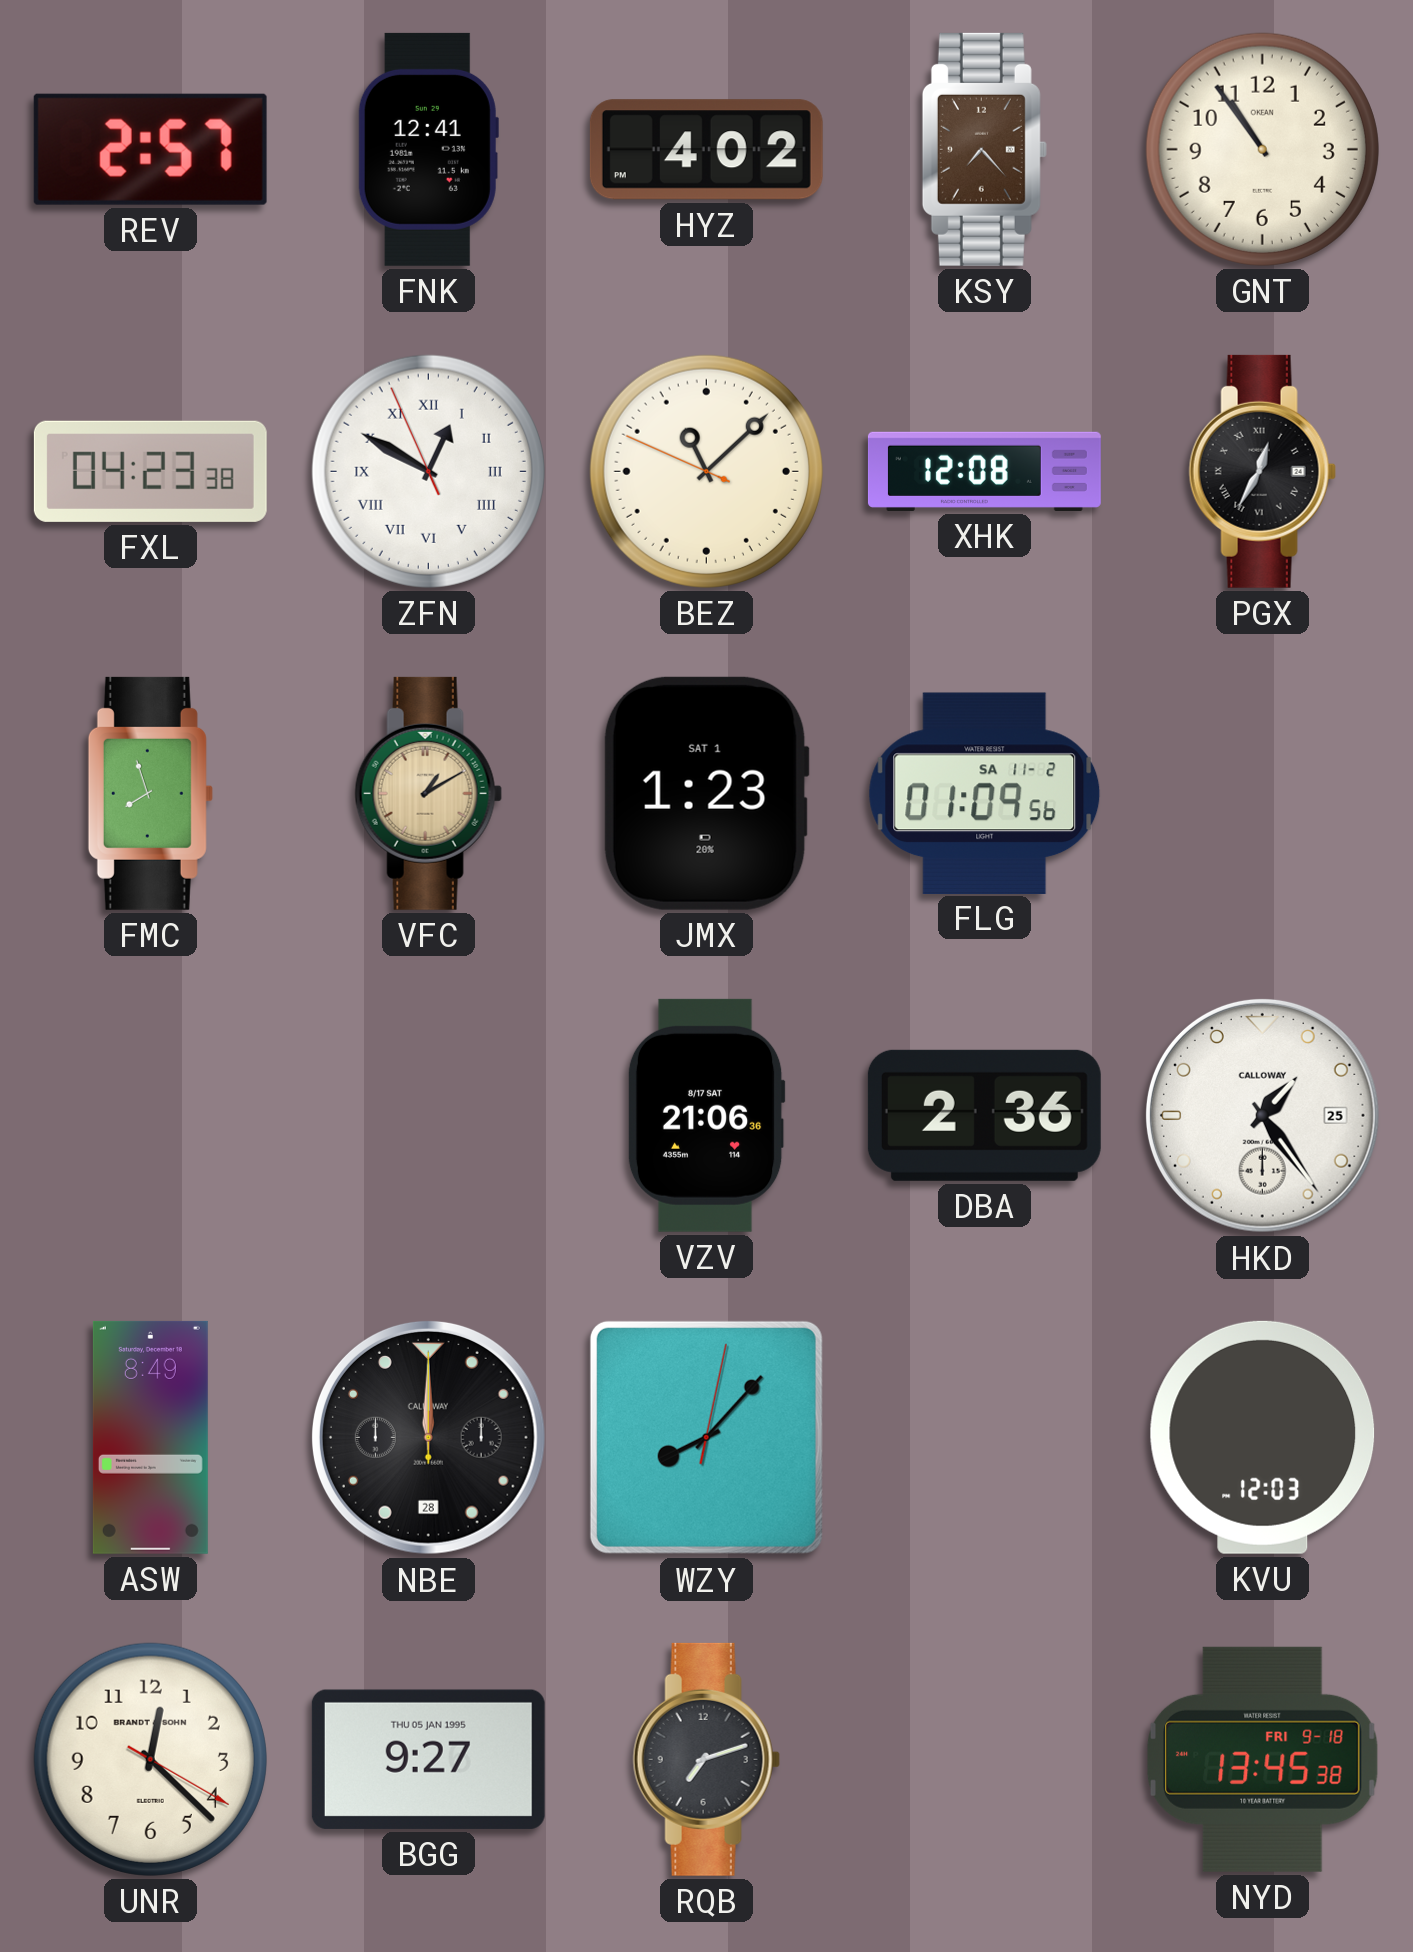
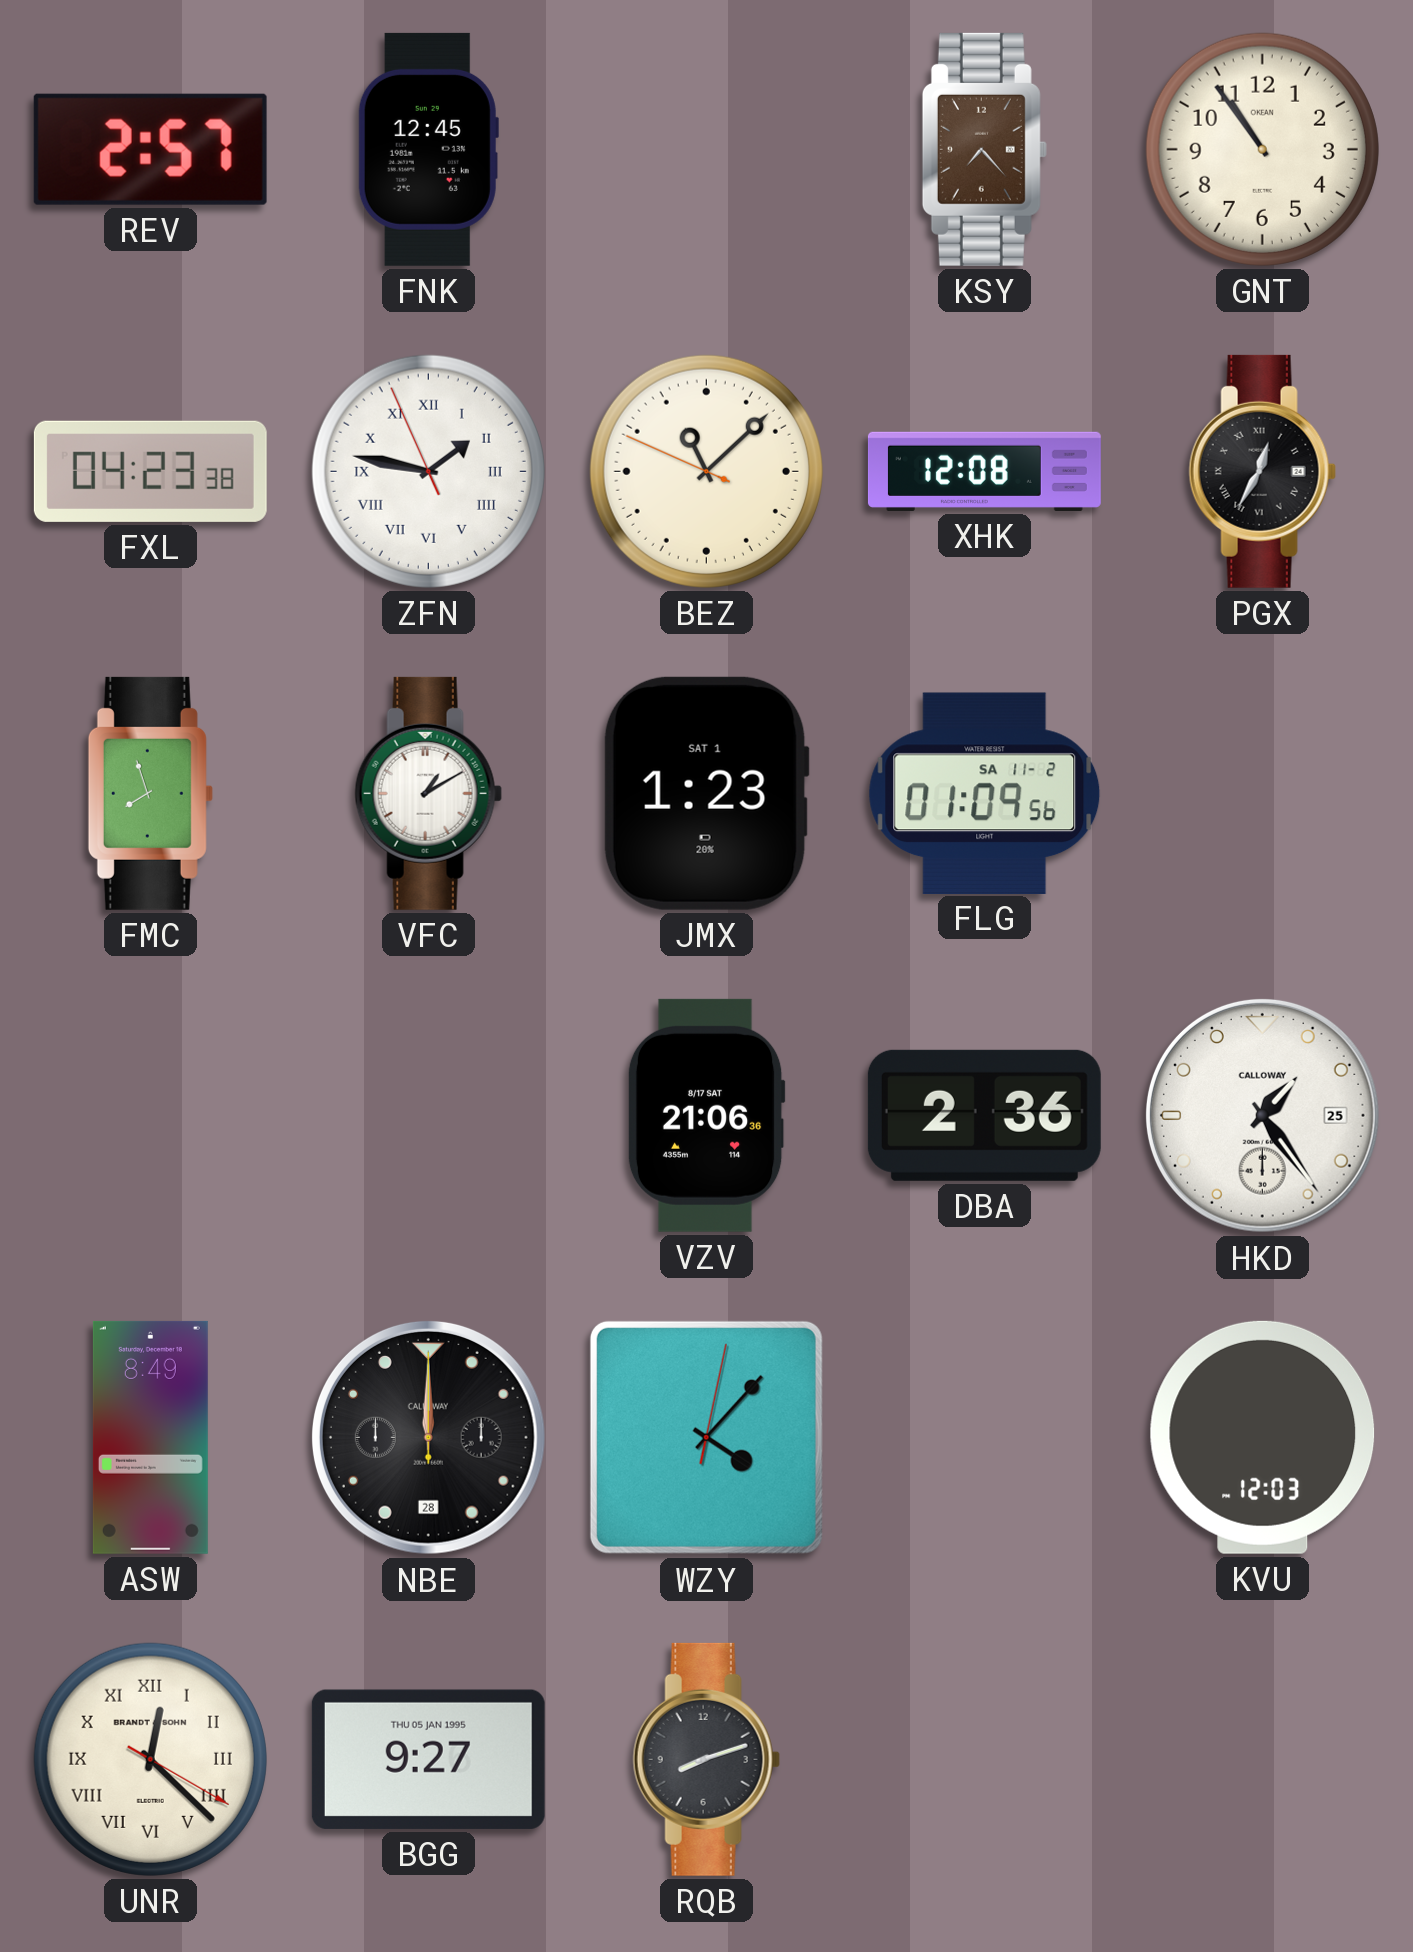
FNK: 12:41 -> 12:45
HYZ: 4:02 -> none
ZFN: 12:49 -> 1:46
VFC dial: champagne -> white
WZY: 8:07 -> 4:07
UNR numerals: Arabic -> Roman
RQB: 7:12 -> 8:12
NYD: 13:45 -> none
